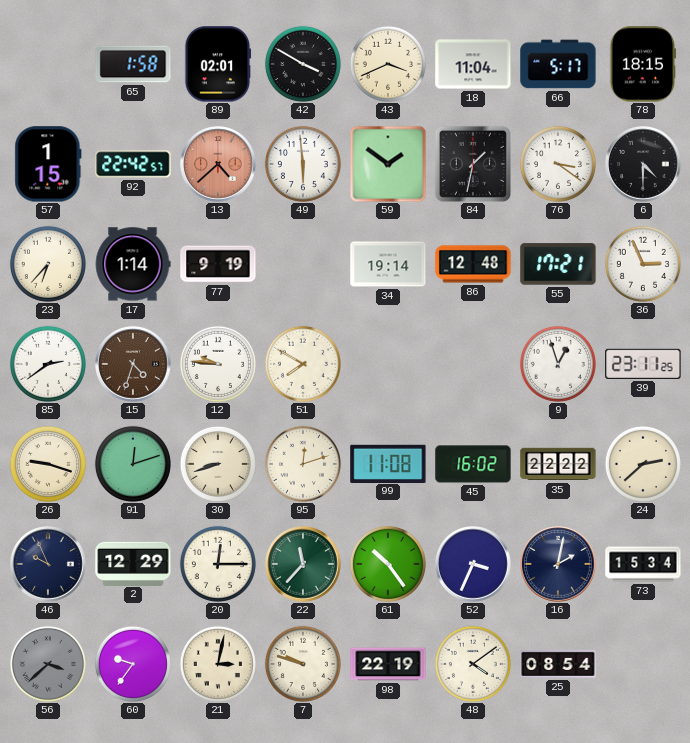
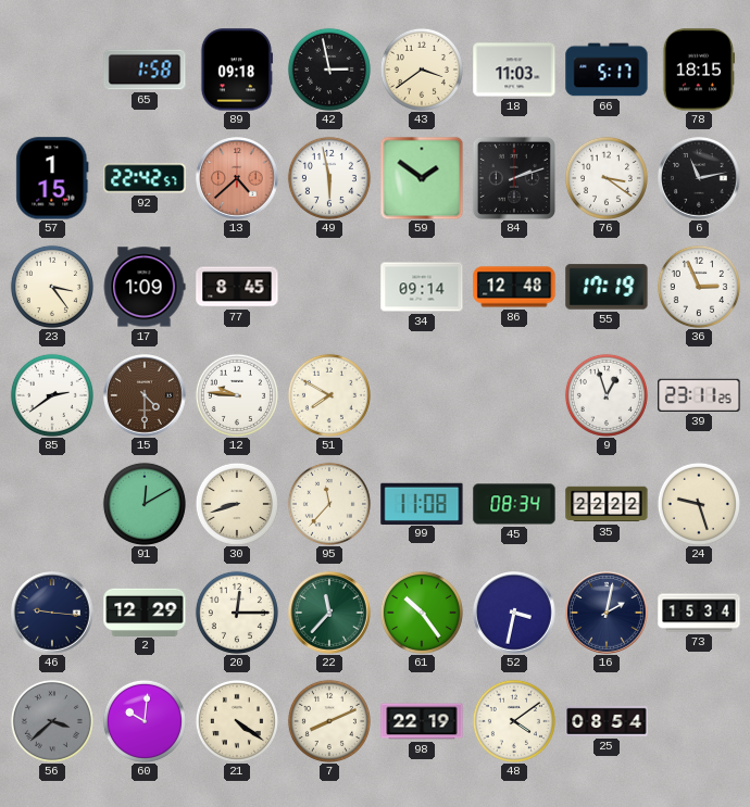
89: 02:01 -> 09:18
42: 3:50 -> 2:58
43: 3:41 -> 3:39
18: 11:04 -> 11:03
49: 5:59 -> 5:58
84: 1:32 -> 2:12
6: 4:30 -> 11:13
23: 6:37 -> 3:24
17: 1:14 -> 1:09
77: 9:19 -> 8:45
34: 19:14 -> 09:14
55: 17:21 -> 17:19
15: 4:33 -> 4:30
26: 9:18 -> none
91: 12:12 -> 12:10
95: 12:12 -> 11:37
45: 16:02 -> 08:34
24: 2:38 -> 9:27
46: 9:56 -> 9:16
52: 3:34 -> 3:32
60: 9:36 -> 10:01
21: 3:02 -> 4:21
7: 9:48 -> 8:11
